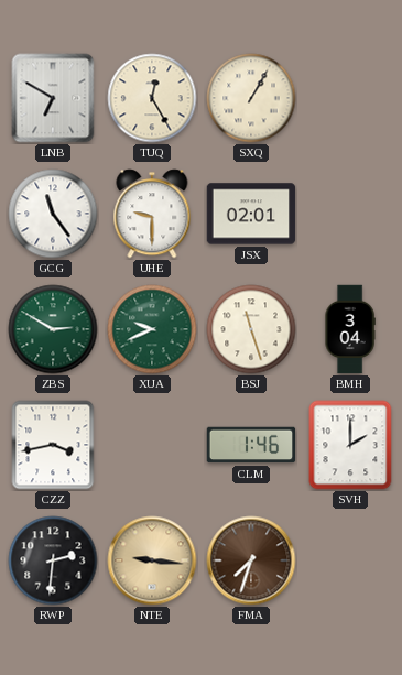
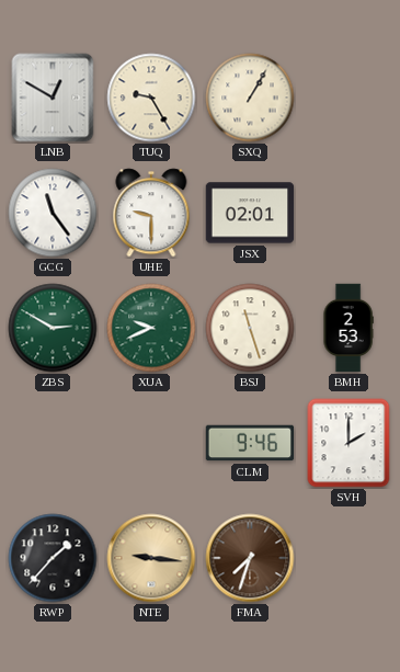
LNB: 6:50 -> 12:50
TUQ: 12:25 -> 9:25
BMH: 3:04 -> 2:53
CZZ: 3:43 -> none
CLM: 1:46 -> 9:46
RWP: 2:31 -> 1:37
